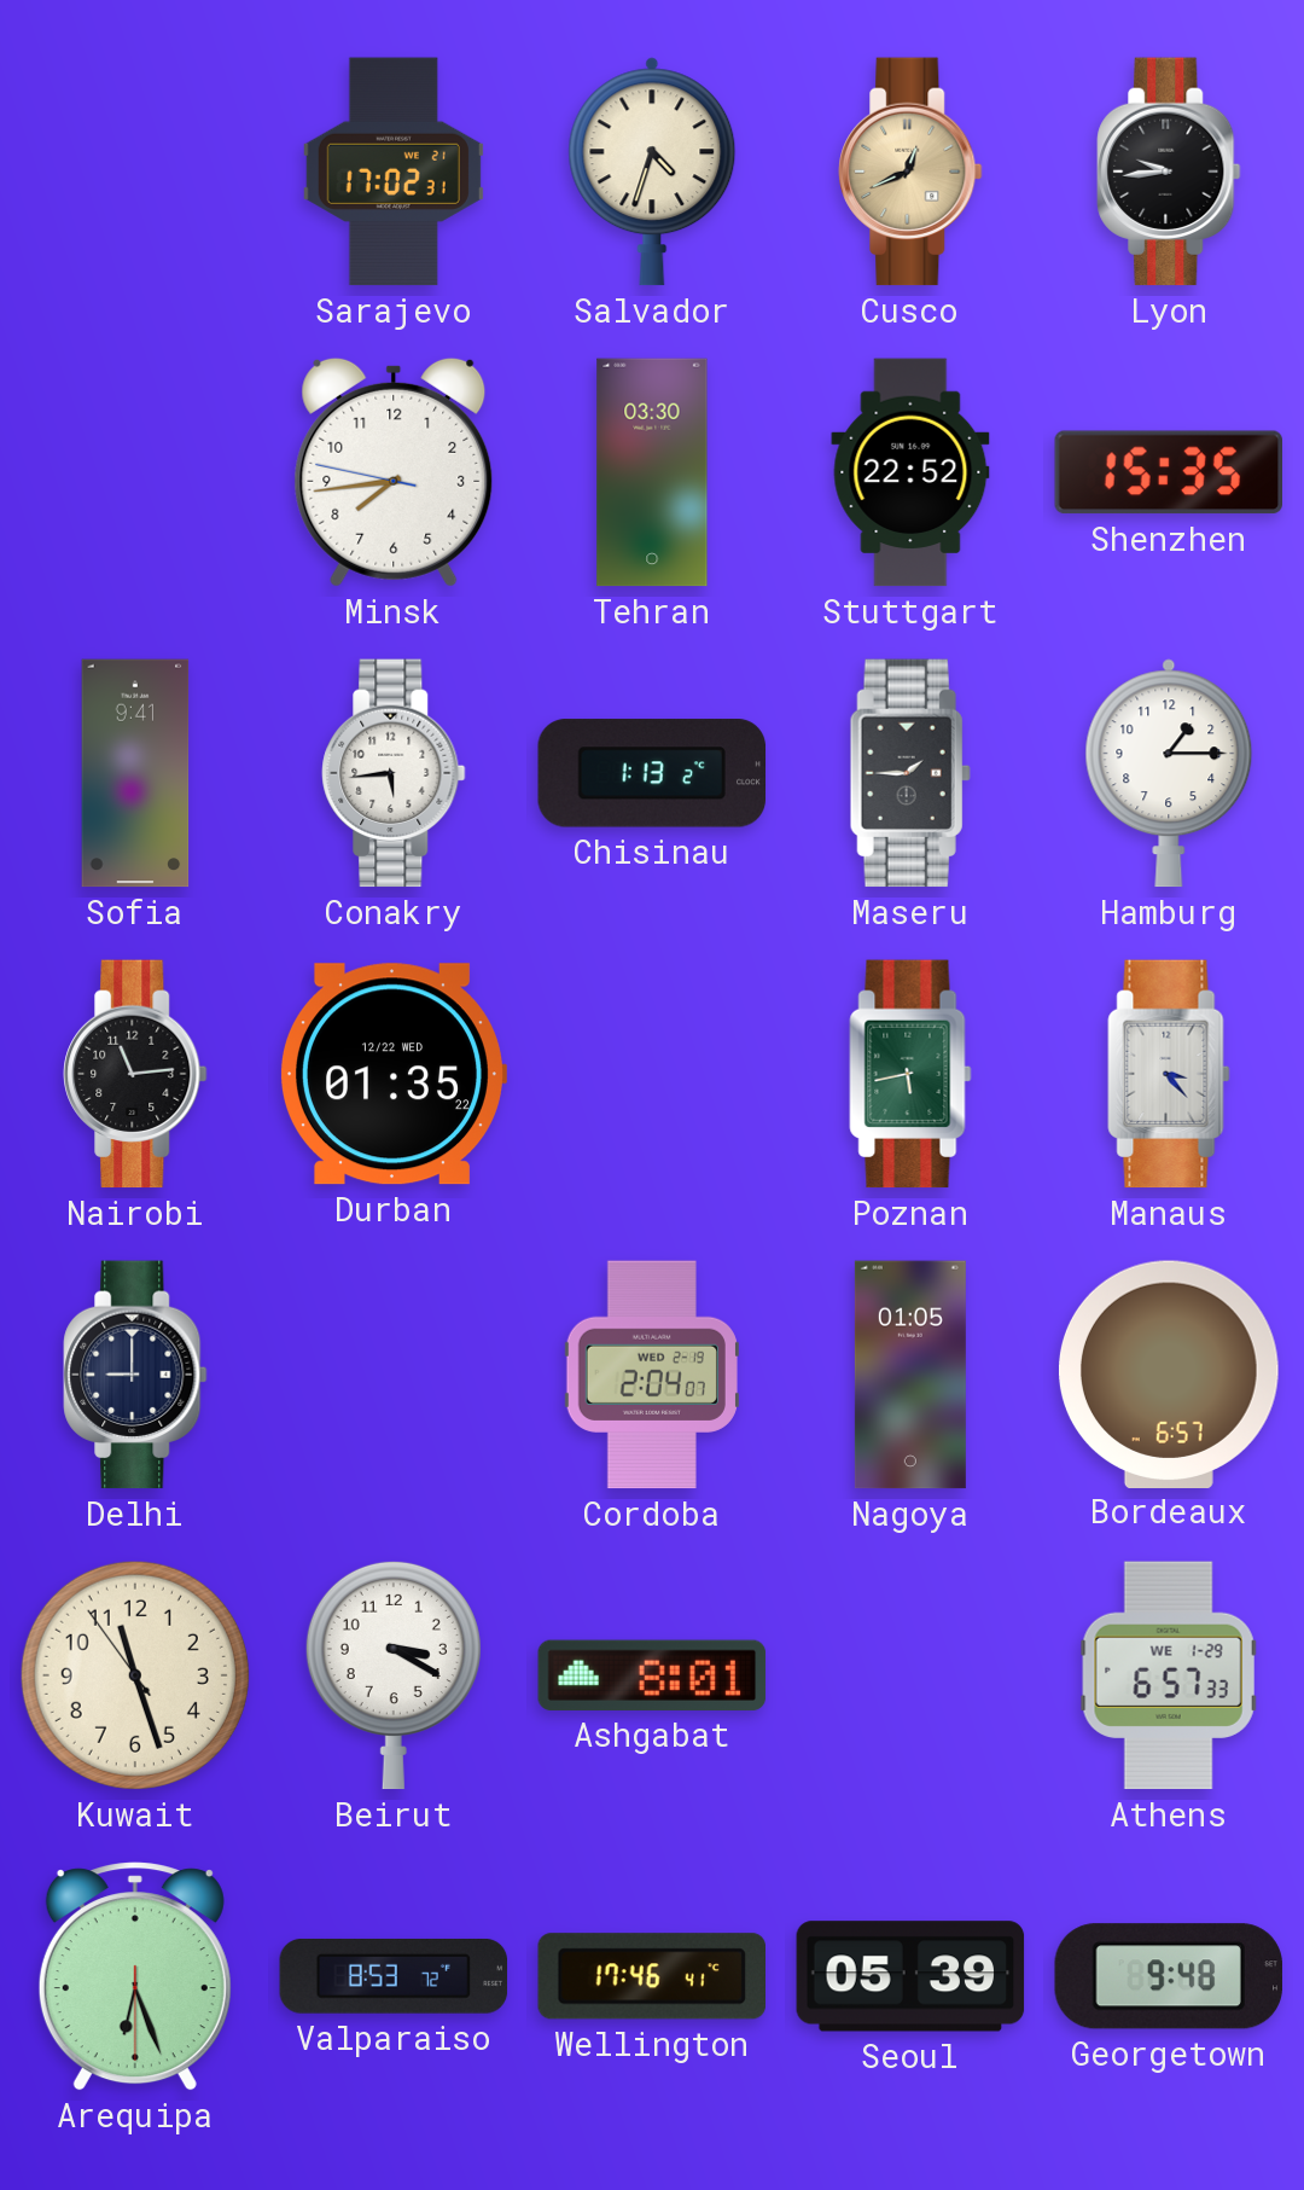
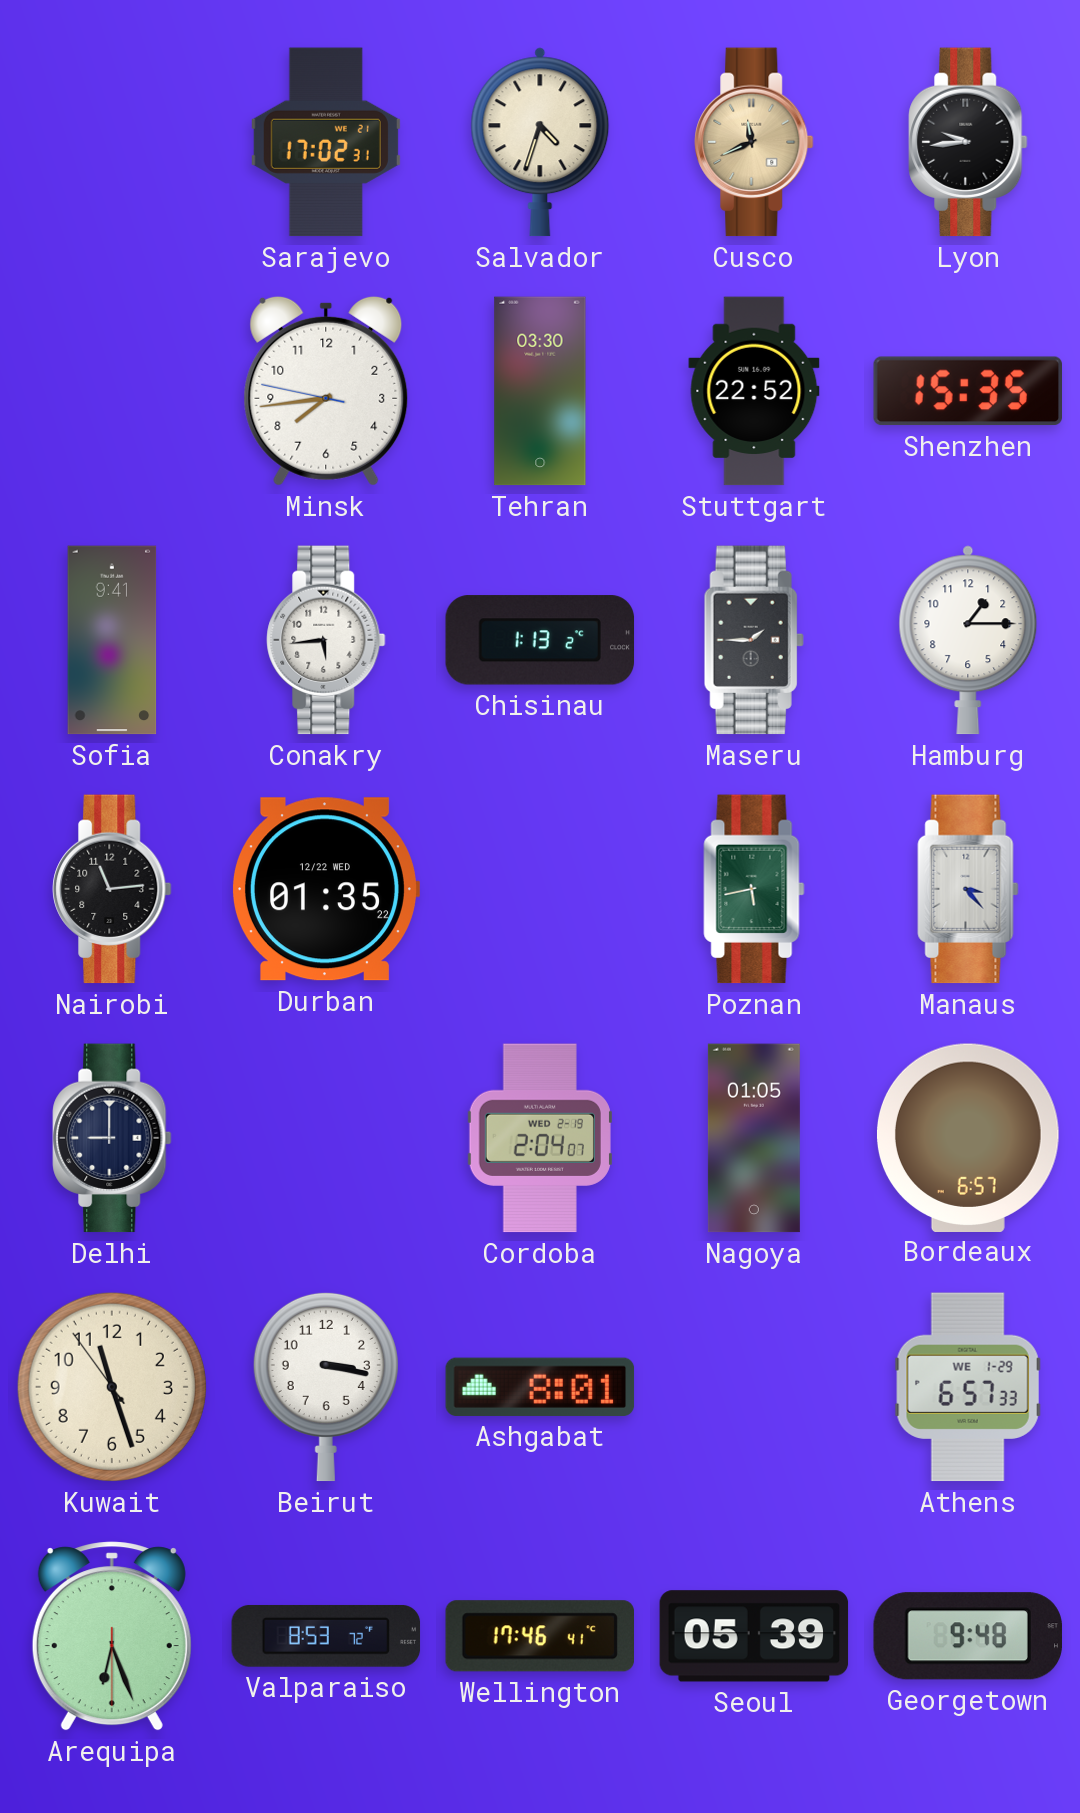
Cusco: 12:41 -> 11:41
Beirut: 3:20 -> 3:17
